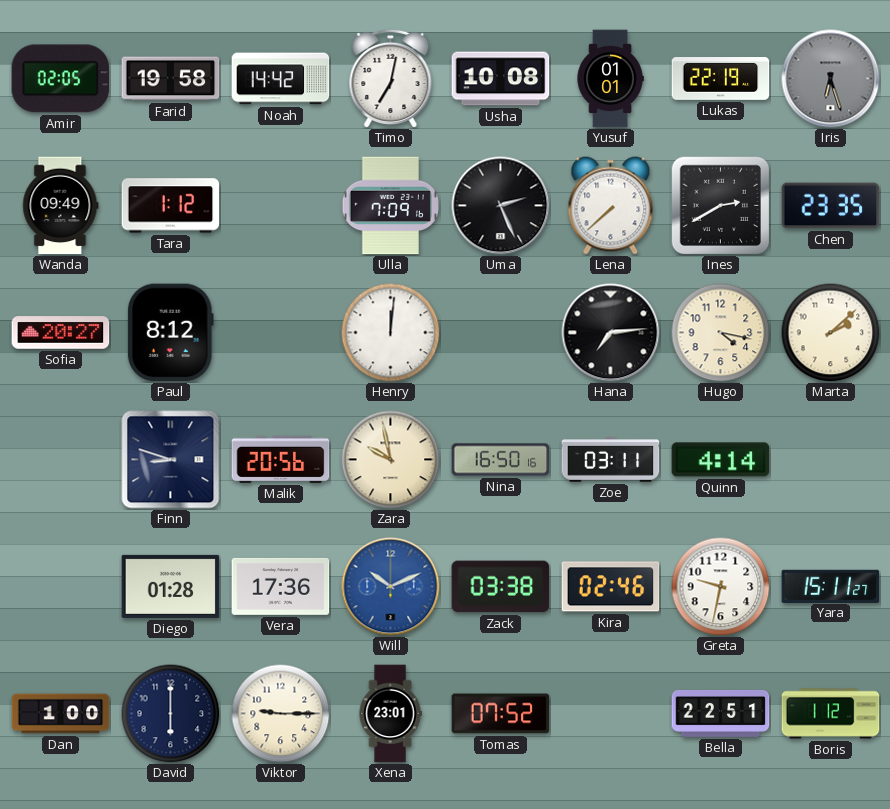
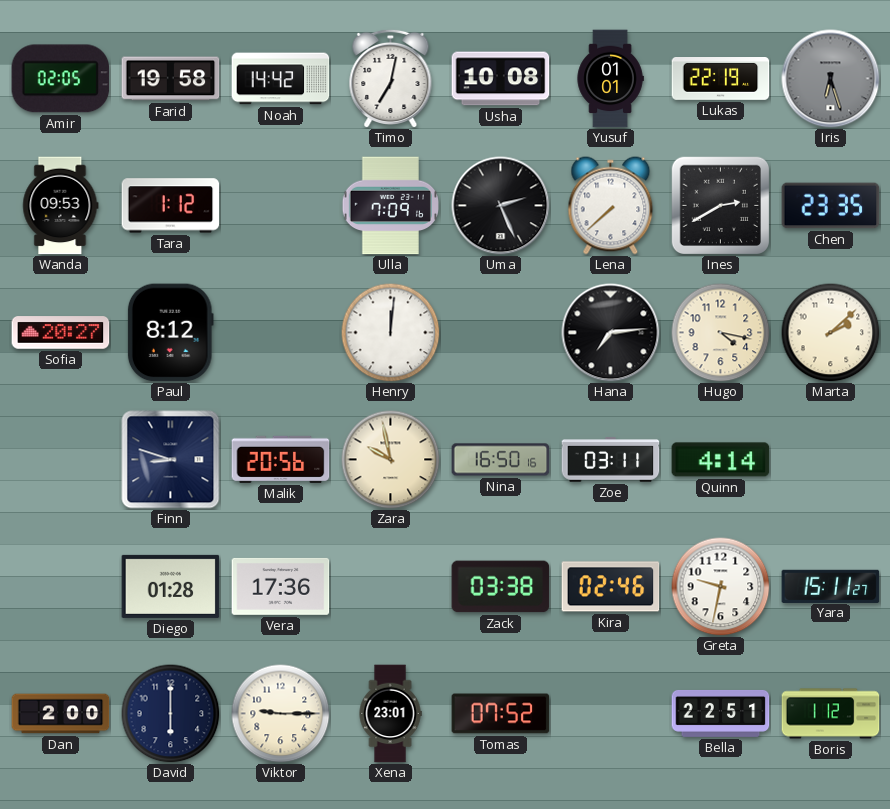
Wanda: 09:49 -> 09:53
Will: 10:11 -> none
Dan: 1:00 -> 2:00
